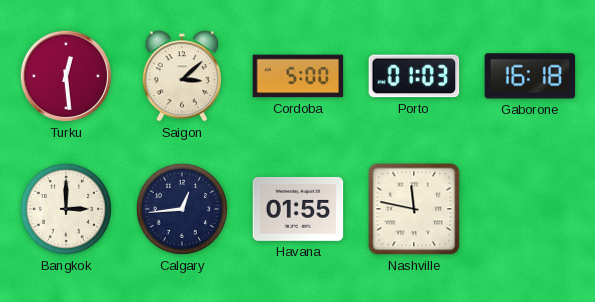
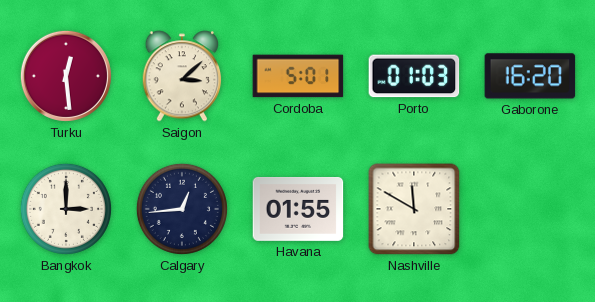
Cordoba: 5:00 -> 5:01
Gaborone: 16:18 -> 16:20
Nashville: 11:47 -> 11:50
